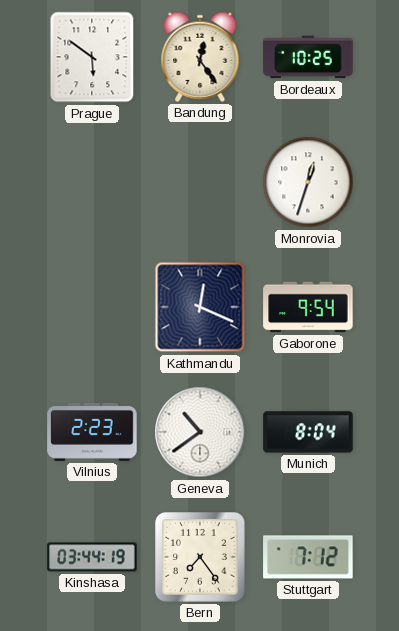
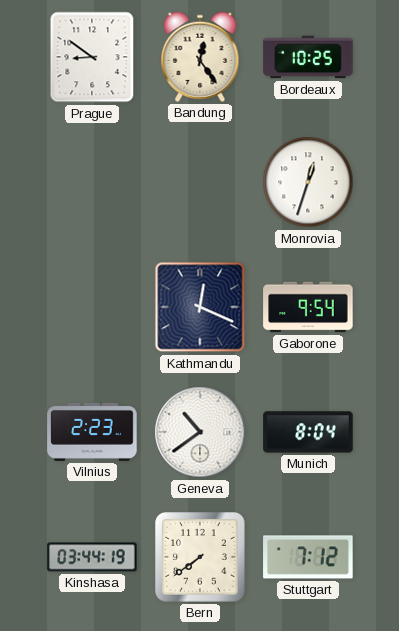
Prague: 5:51 -> 8:51
Bern: 7:24 -> 7:39
